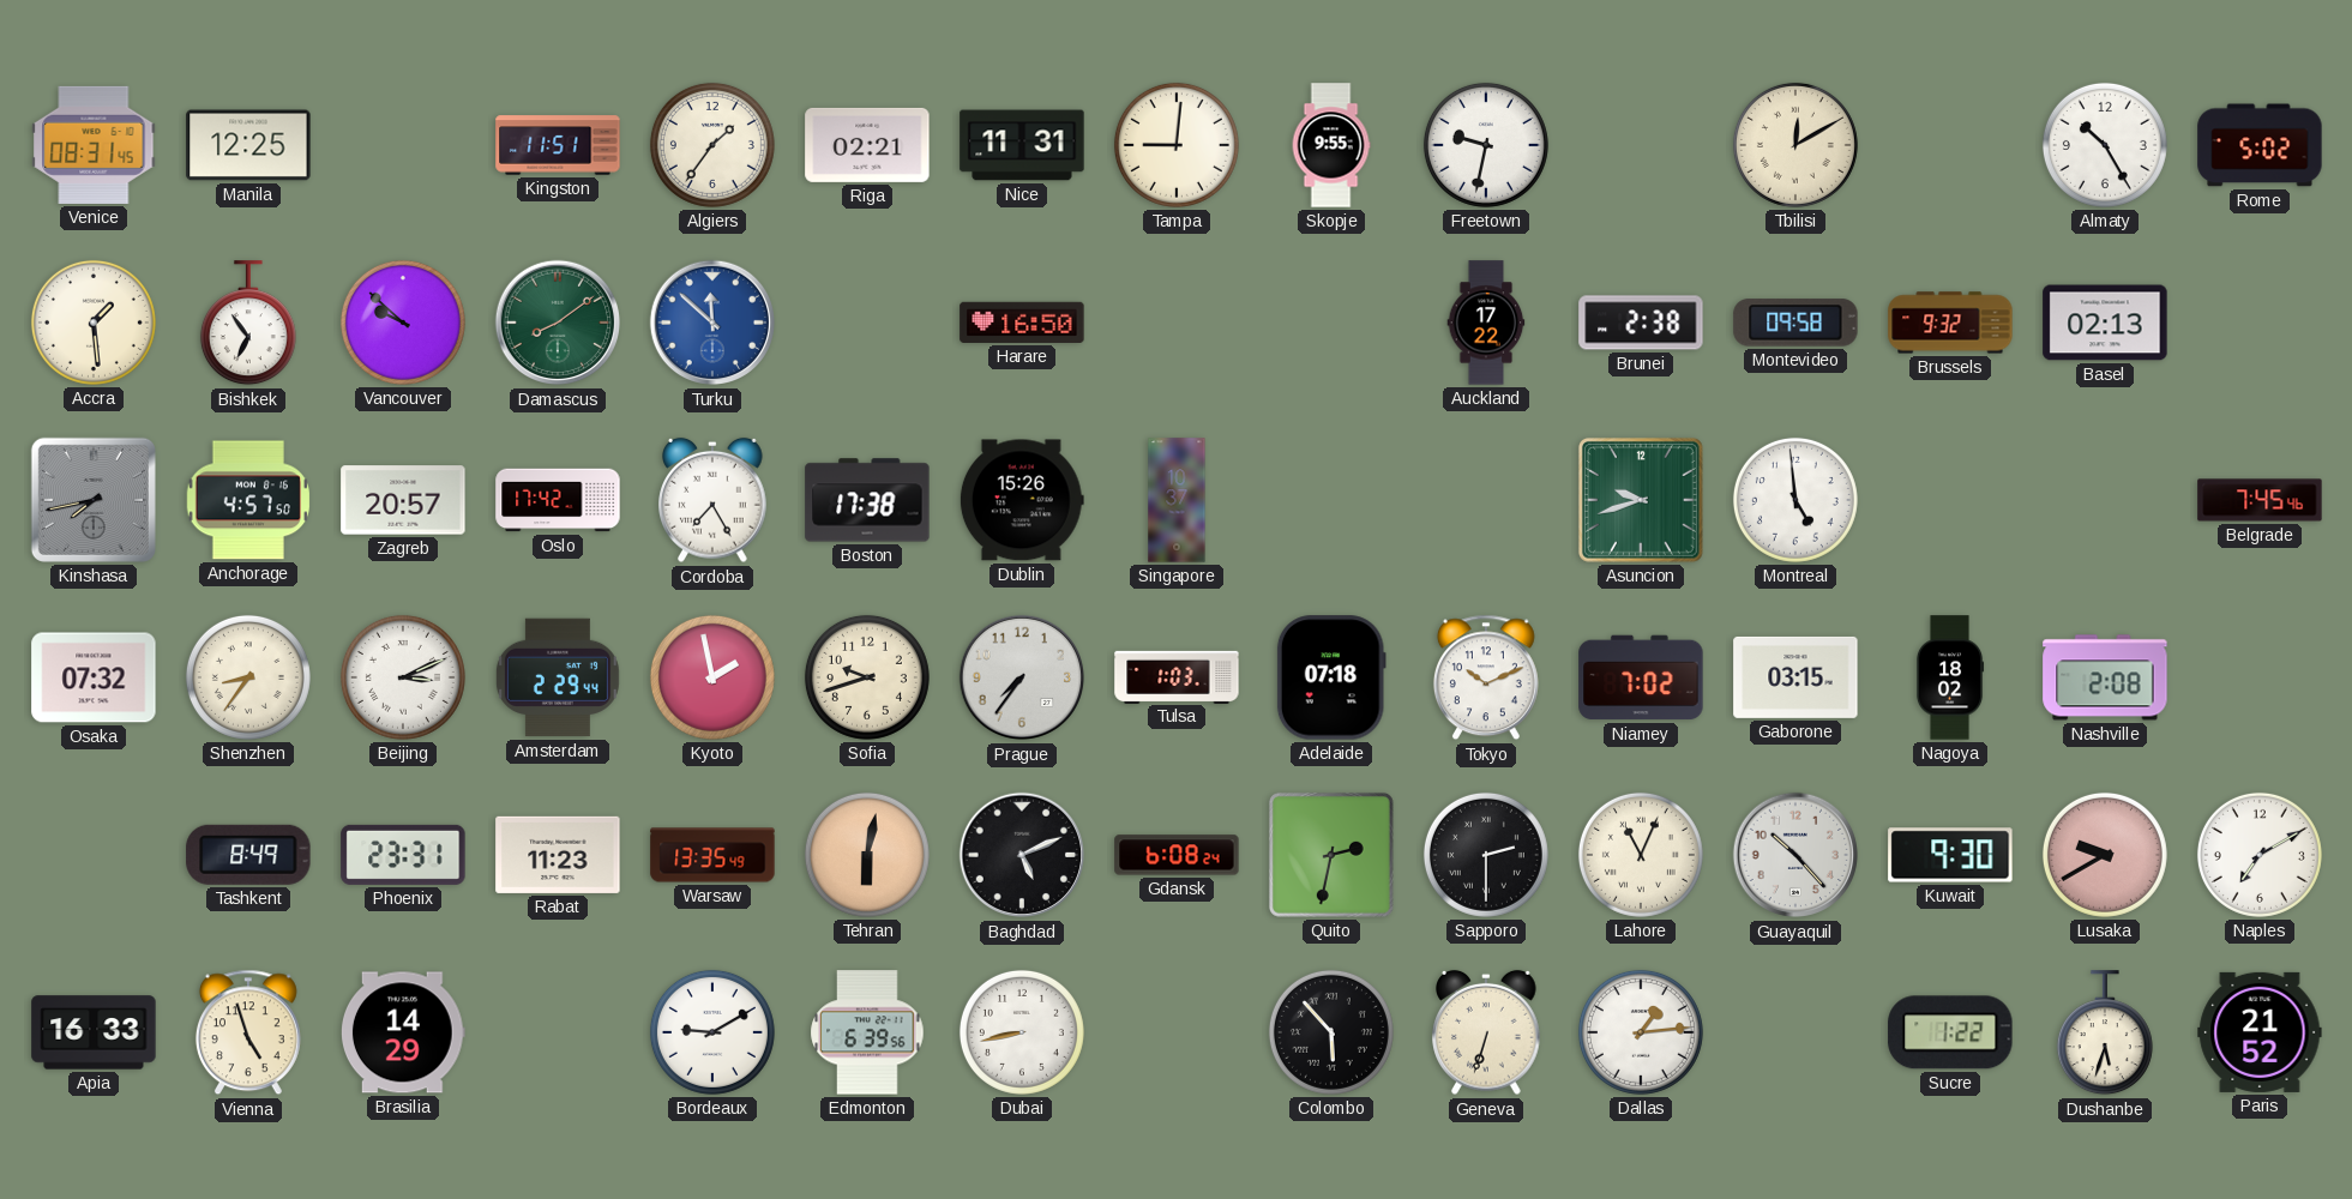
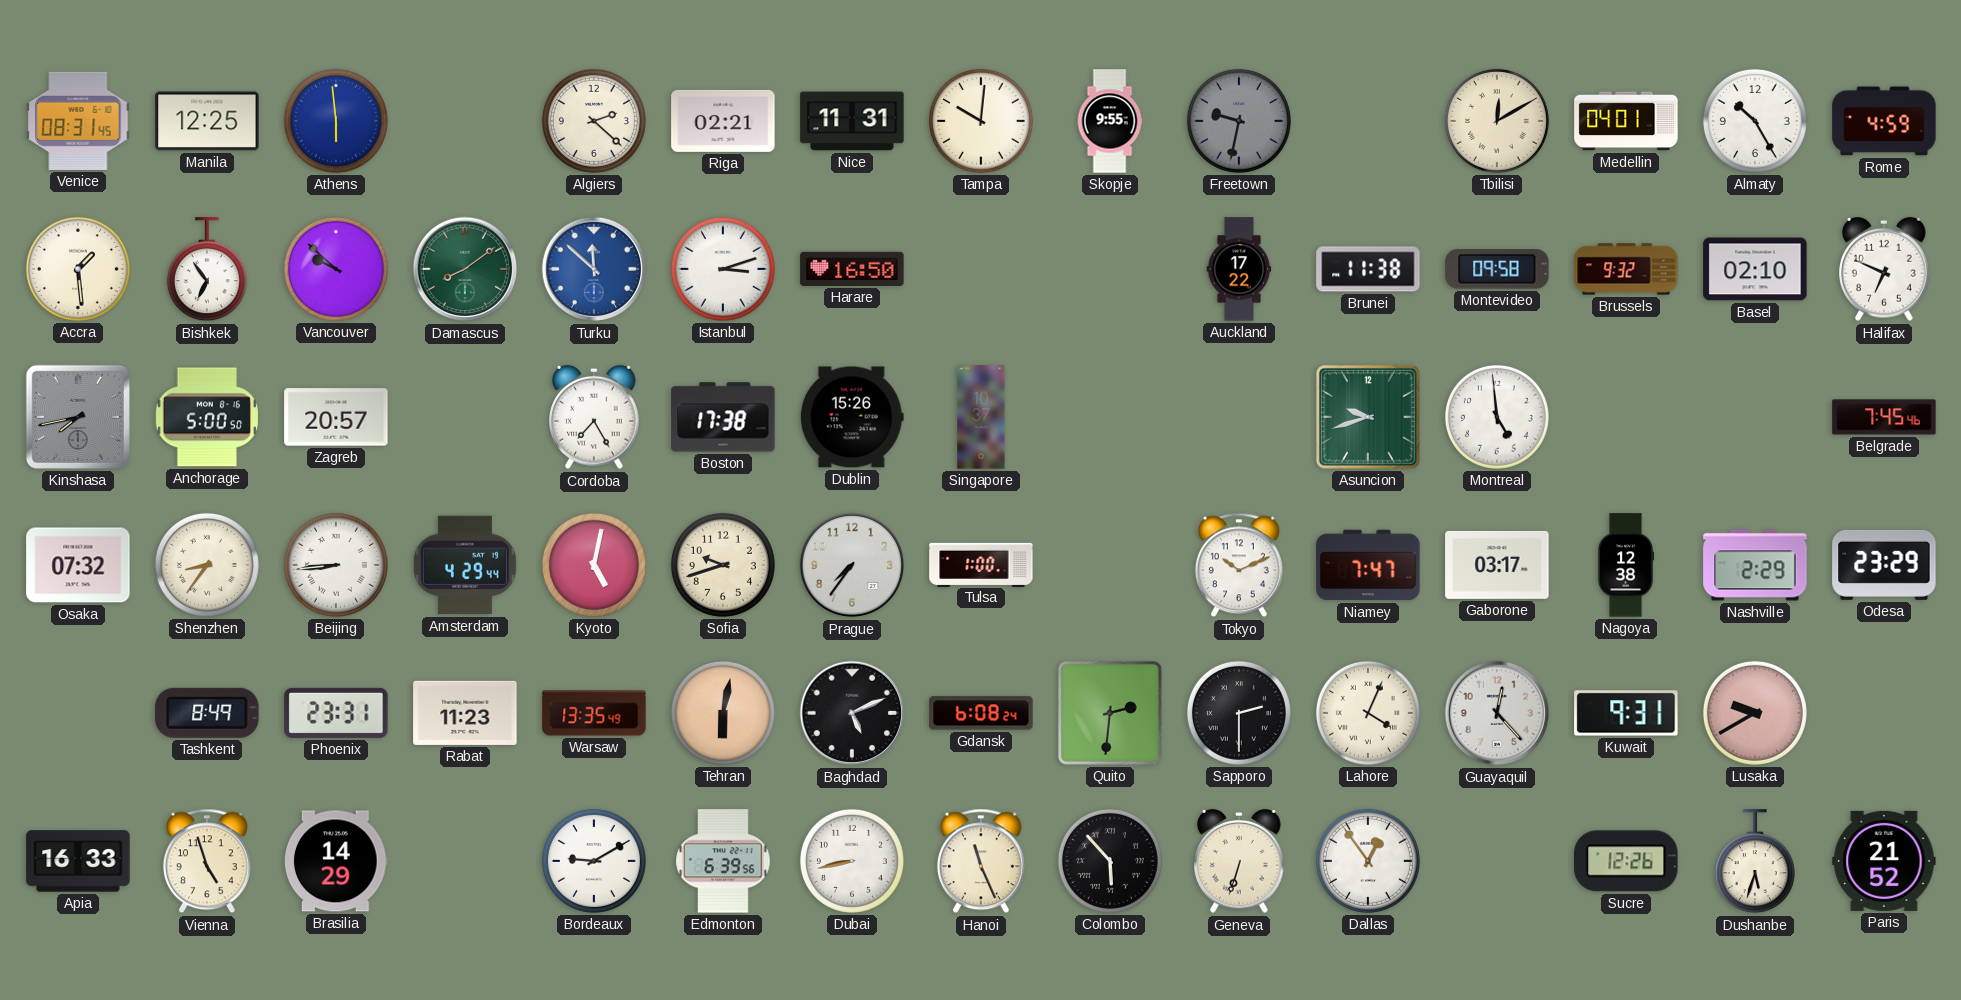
Athens: none -> 5:59
Kingston: 11:51 -> none
Algiers: 1:36 -> 2:22
Tampa: 9:01 -> 10:01
Freetown dial: white -> grey
Medellin: none -> 04:01
Rome: 5:02 -> 4:59
Istanbul: none -> 3:12
Brunei: 2:38 -> 11:38
Basel: 02:13 -> 02:10
Halifax: none -> 6:49
Anchorage: 4:57 -> 5:00
Oslo: 17:42 -> none
Beijing: 3:11 -> 8:44
Amsterdam: 2:29 -> 4:29
Kyoto: 1:58 -> 5:02
Tulsa: 1:03 -> 1:00
Adelaide: 07:18 -> none
Niamey: 7:02 -> 7:47
Gaborone: 03:15 -> 03:17
Nagoya: 18:02 -> 12:38
Nashville: 2:08 -> 2:29
Odesa: none -> 23:29
Quito: 2:32 -> 2:31
Lahore: 11:04 -> 4:04
Guayaquil: 10:23 -> 12:23
Kuwait: 9:30 -> 9:31
Naples: 7:10 -> none
Hanoi: none -> 11:26
Dallas: 1:14 -> 12:54
Sucre: 1:22 -> 12:26
